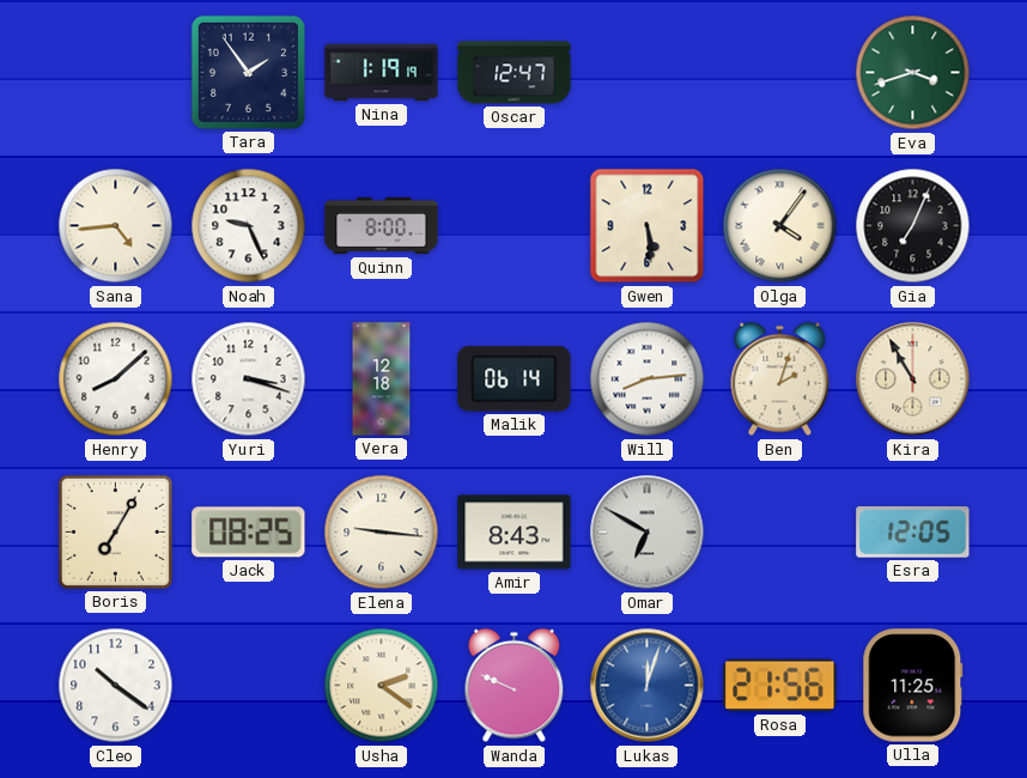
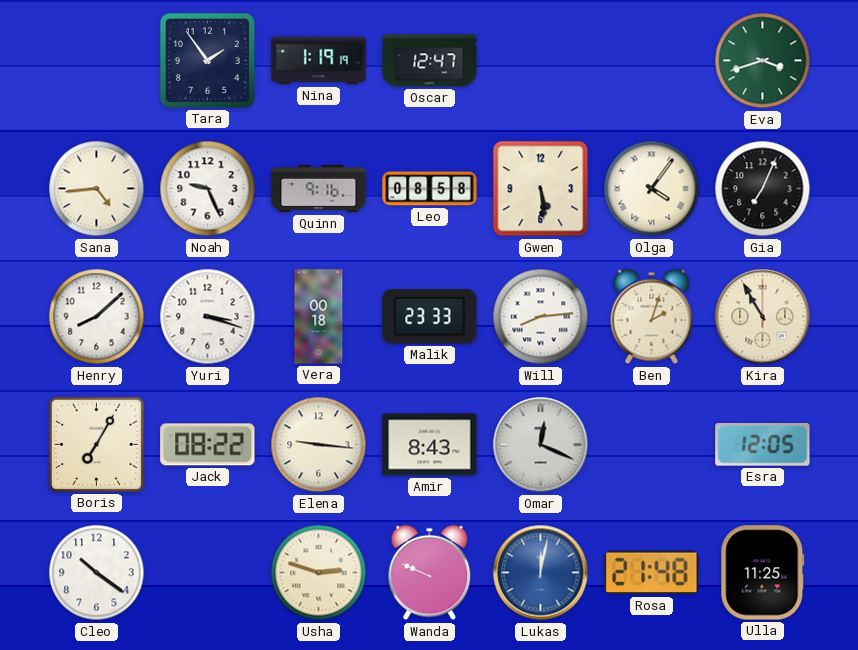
Quinn: 8:00 -> 9:16
Leo: none -> 08:58
Vera: 12:18 -> 00:18
Malik: 06:14 -> 23:33
Jack: 08:25 -> 08:22
Omar: 6:50 -> 12:19
Usha: 2:21 -> 2:48
Lukas: 12:03 -> 12:02
Rosa: 21:56 -> 21:48
